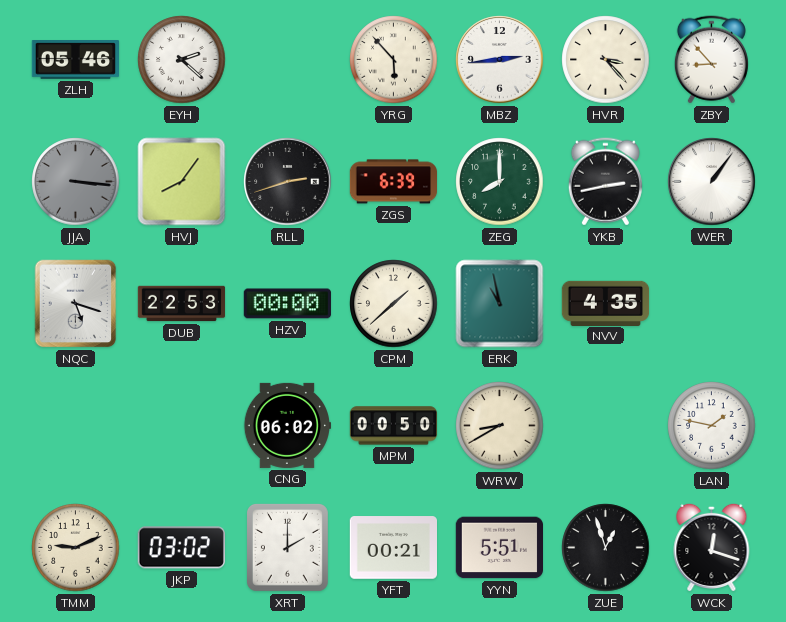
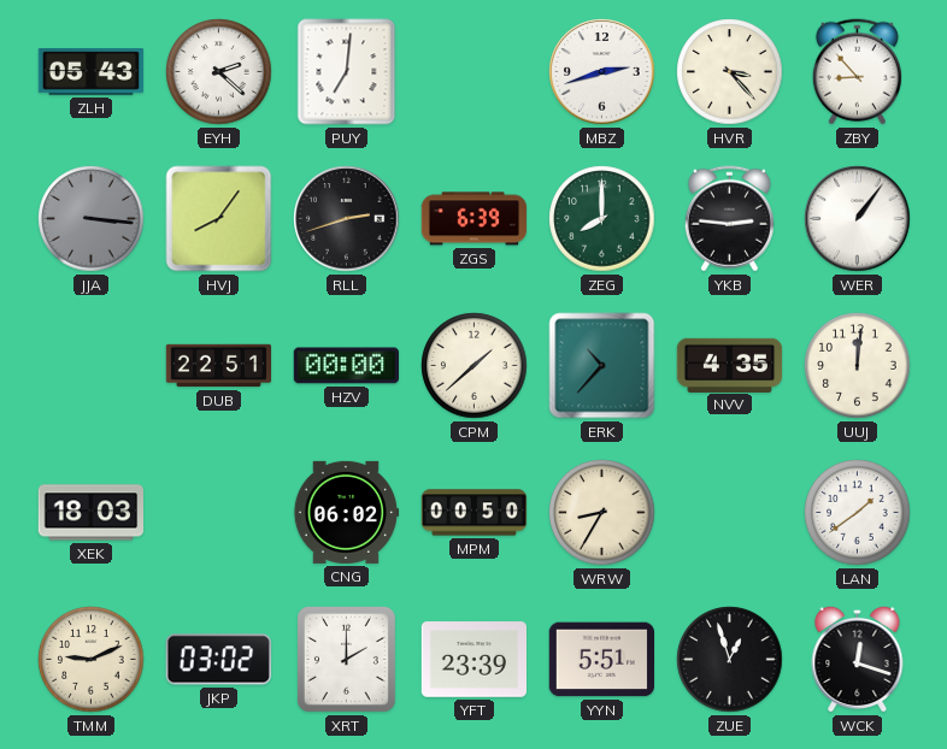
ZLH: 05:46 -> 05:43
PUY: none -> 7:01
YRG: 5:53 -> none
MBZ: 2:44 -> 2:42
YKB: 2:43 -> 2:46
NQC: 5:18 -> none
DUB: 22:53 -> 22:51
ERK: 10:58 -> 10:37
UUJ: none -> 12:01
XEK: none -> 18:03
WRW: 8:40 -> 8:35
LAN: 1:47 -> 1:39
YFT: 00:21 -> 23:39
